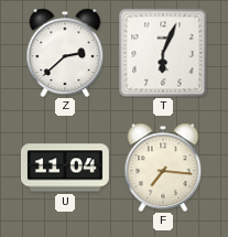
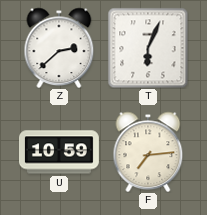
U: 11:04 -> 10:59
F: 7:16 -> 7:14
